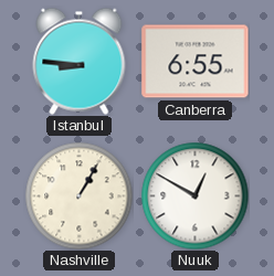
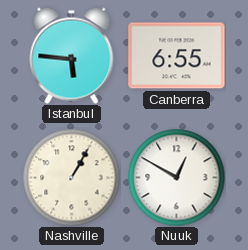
Istanbul: 8:46 -> 5:46
